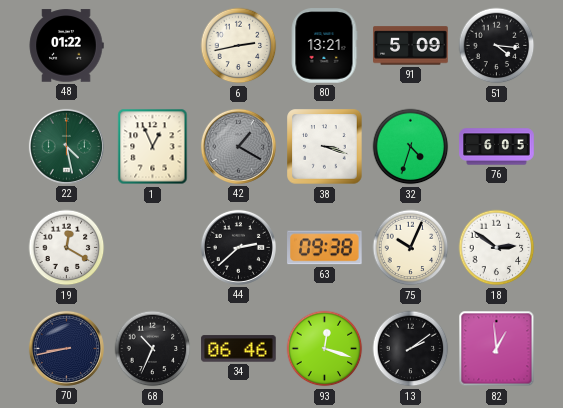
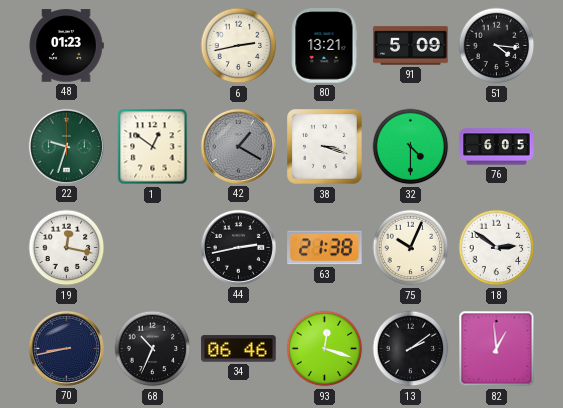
48: 01:22 -> 01:23
22: 4:28 -> 9:33
1: 12:56 -> 12:51
32: 4:33 -> 4:30
19: 12:20 -> 12:17
44: 2:38 -> 2:43
63: 09:38 -> 21:38
